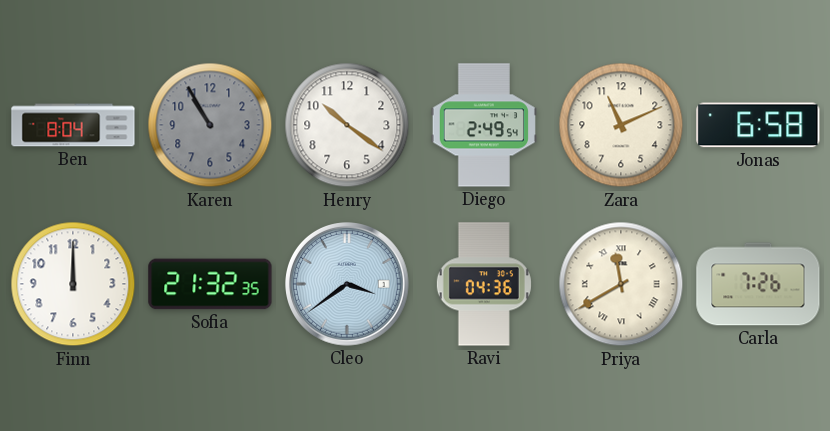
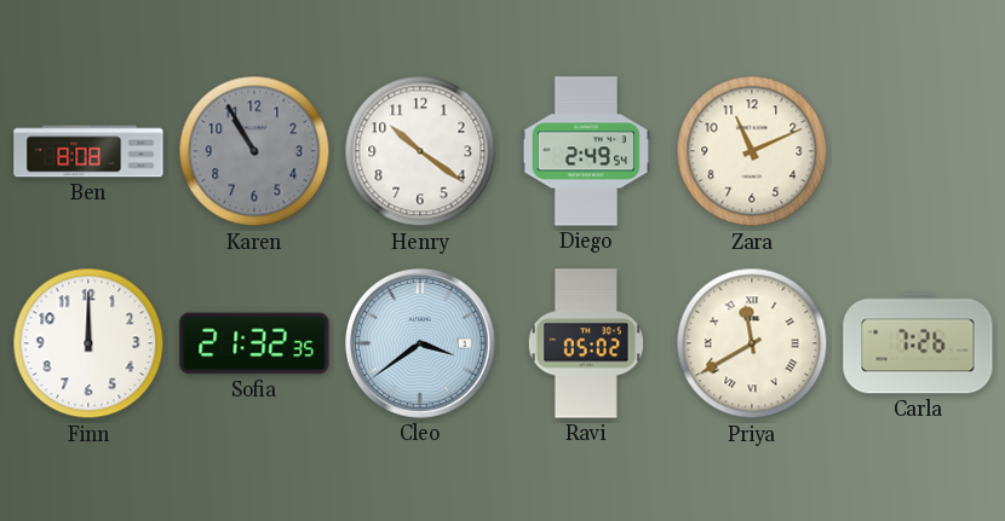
Ben: 8:04 -> 8:08
Jonas: 6:58 -> none
Ravi: 04:36 -> 05:02
